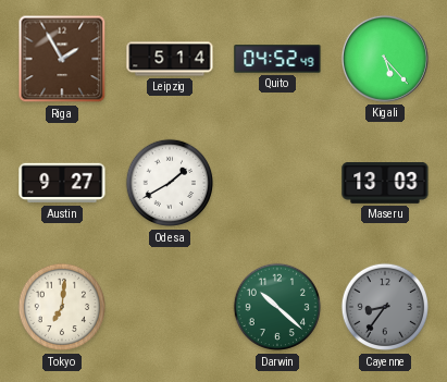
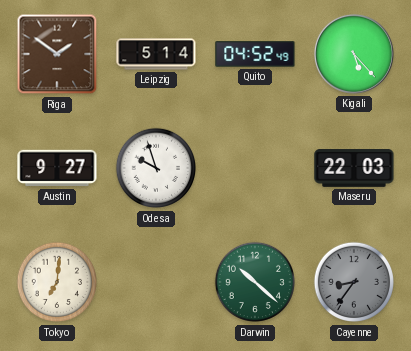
Riga: 1:55 -> 1:51
Odesa: 1:40 -> 9:57
Maseru: 13:03 -> 22:03
